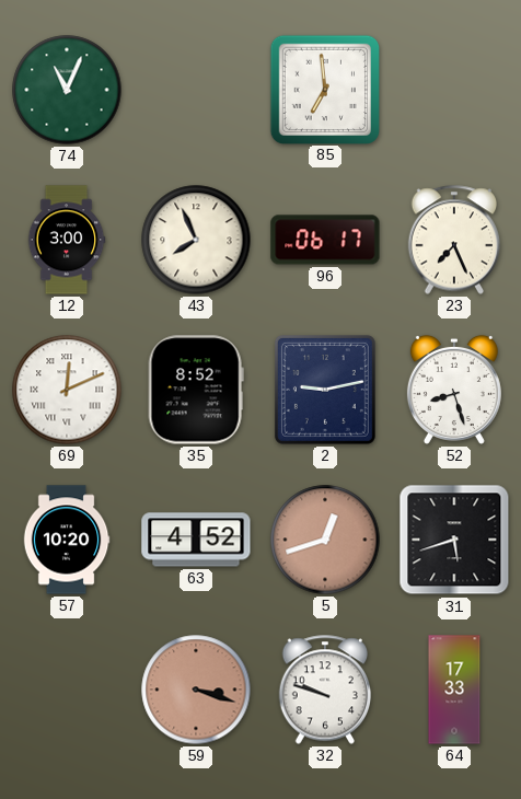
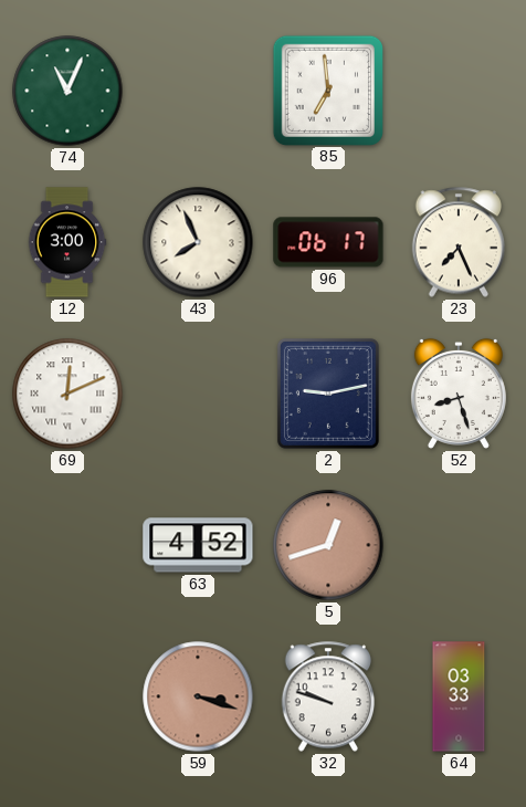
35: 8:52 -> none
57: 10:20 -> none
31: 5:42 -> none
64: 17:33 -> 03:33
